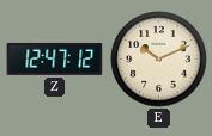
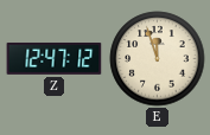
E: 10:11 -> 11:57
